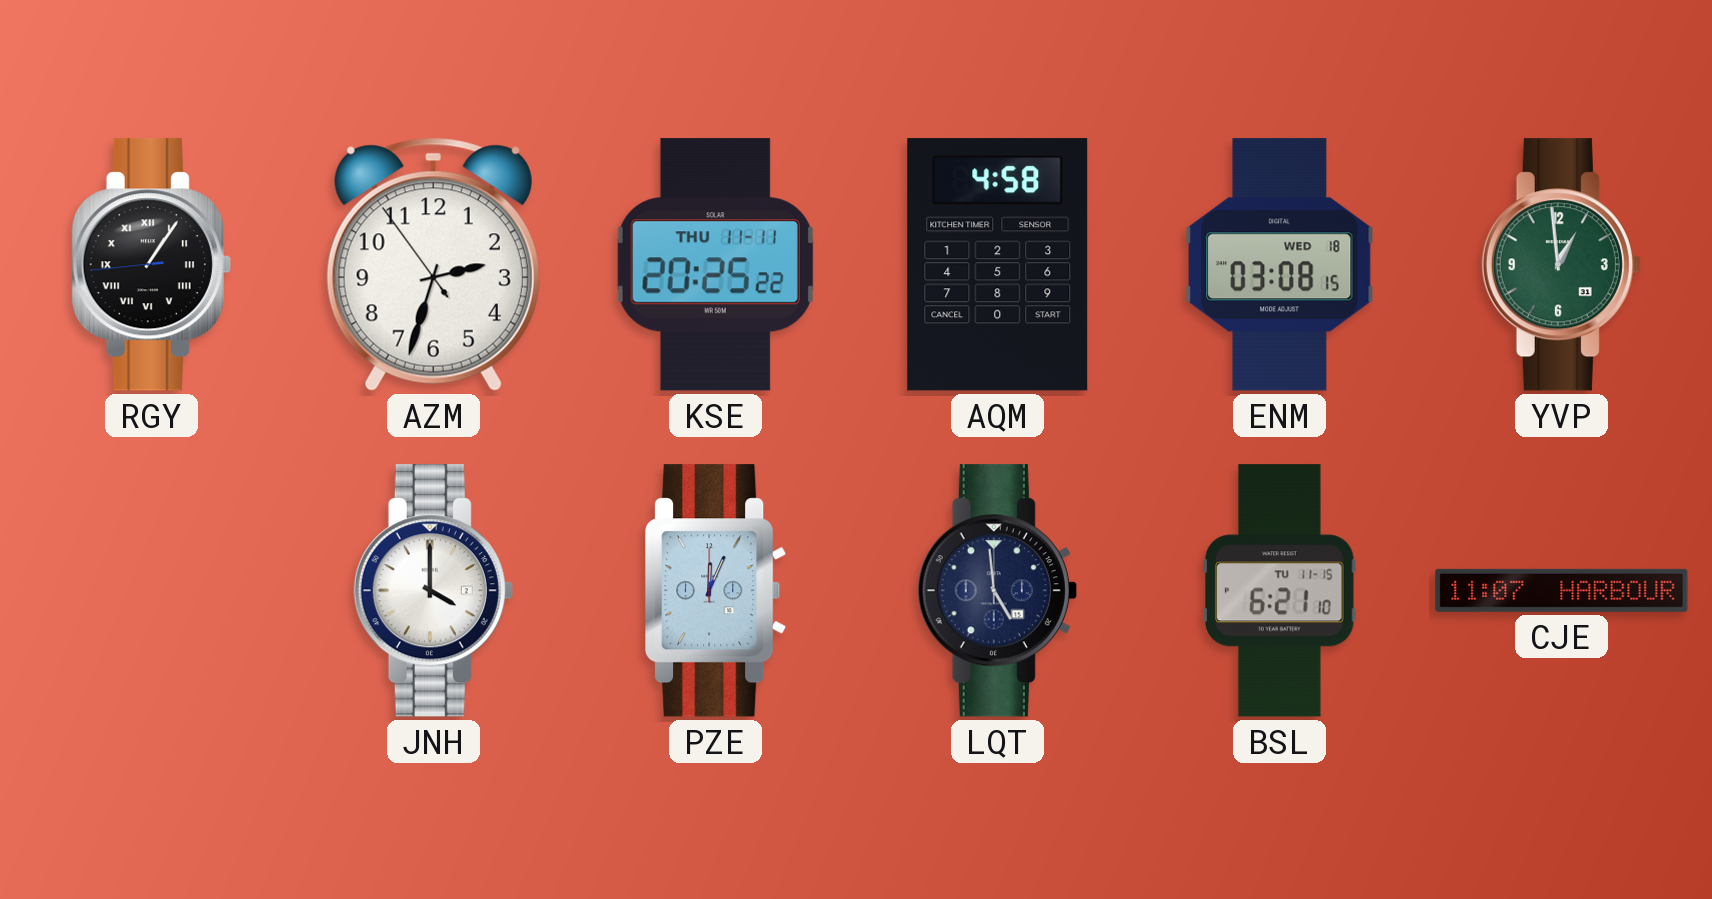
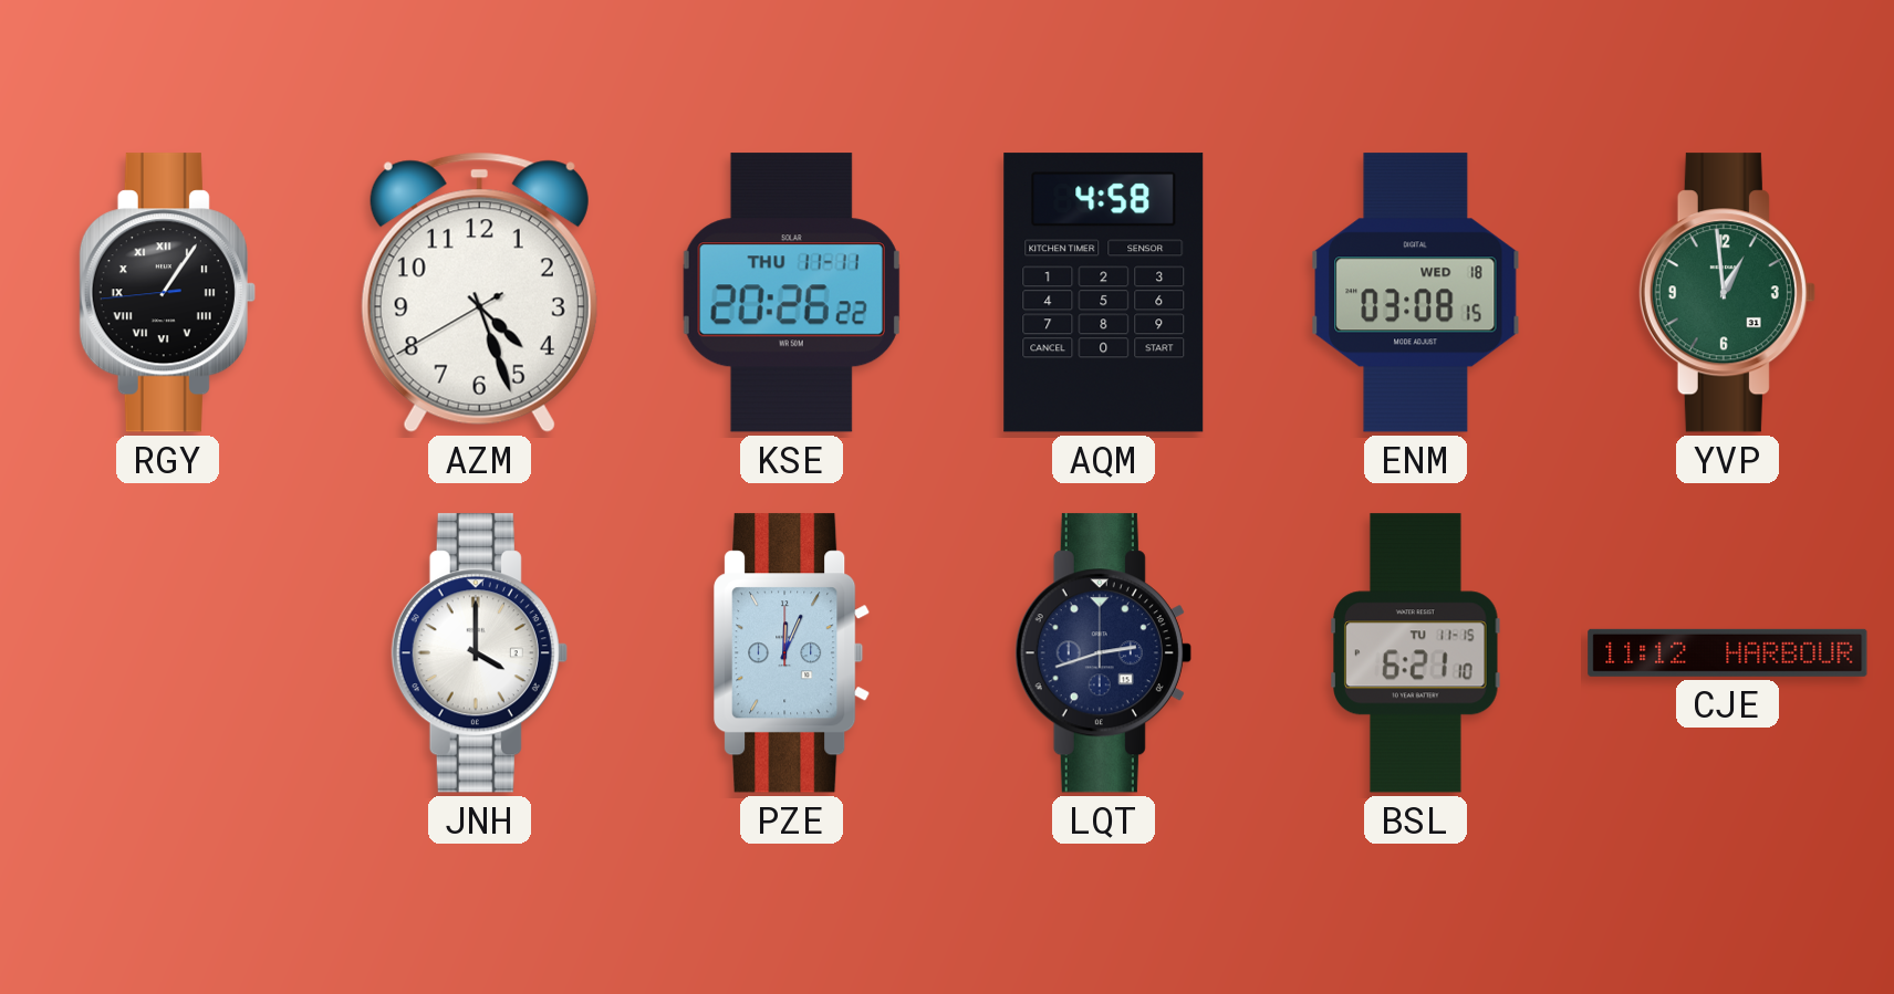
AZM: 2:32 -> 4:26
KSE: 20:25 -> 20:26
LQT: 4:59 -> 2:42
CJE: 11:07 -> 11:12
